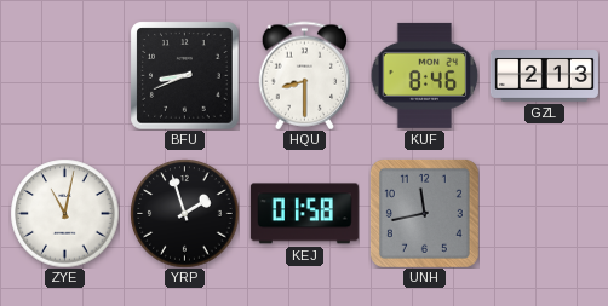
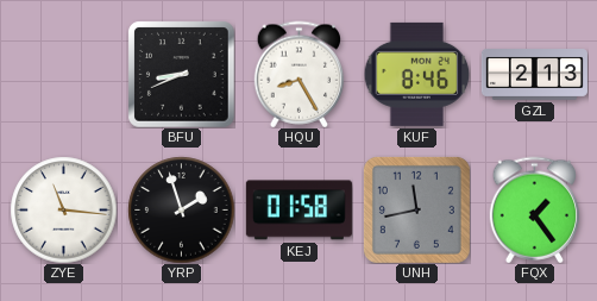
HQU: 8:30 -> 8:25
ZYE: 11:02 -> 11:16
FQX: none -> 1:24
